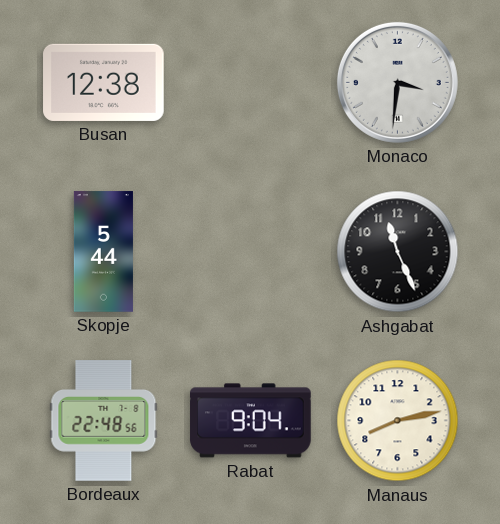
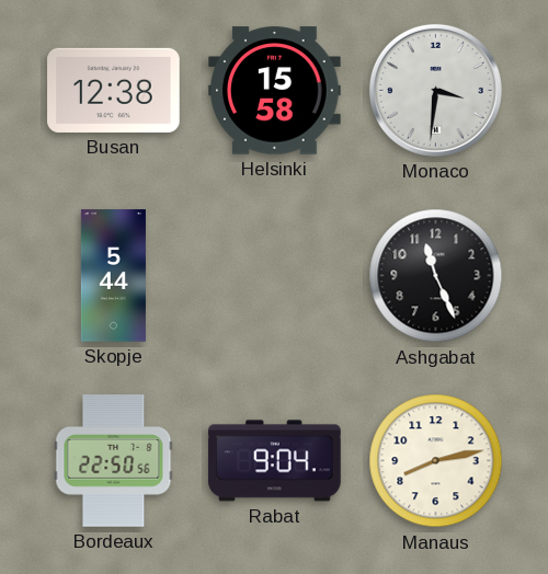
Helsinki: none -> 15:58
Bordeaux: 22:48 -> 22:50
